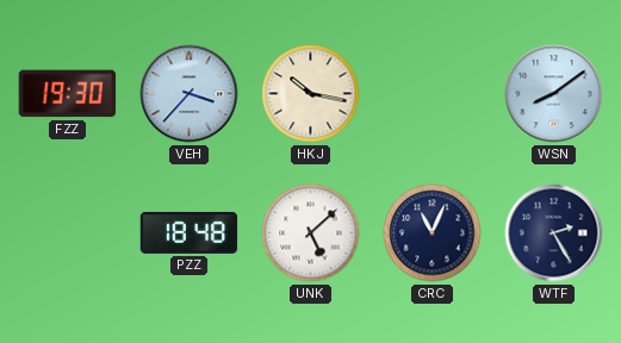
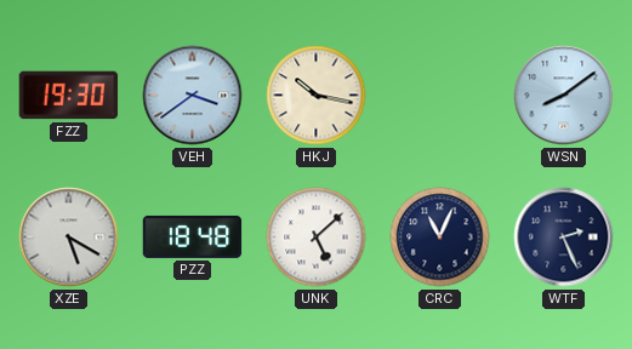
VEH: 3:37 -> 3:39
XZE: none -> 5:20
WTF: 2:25 -> 2:26
